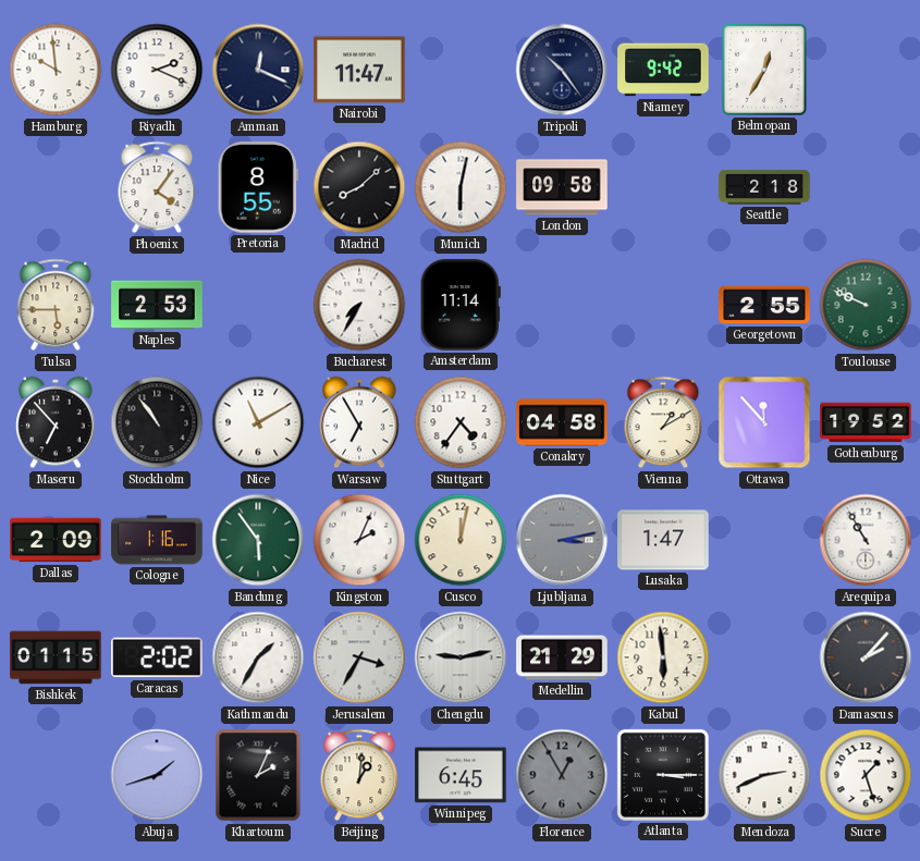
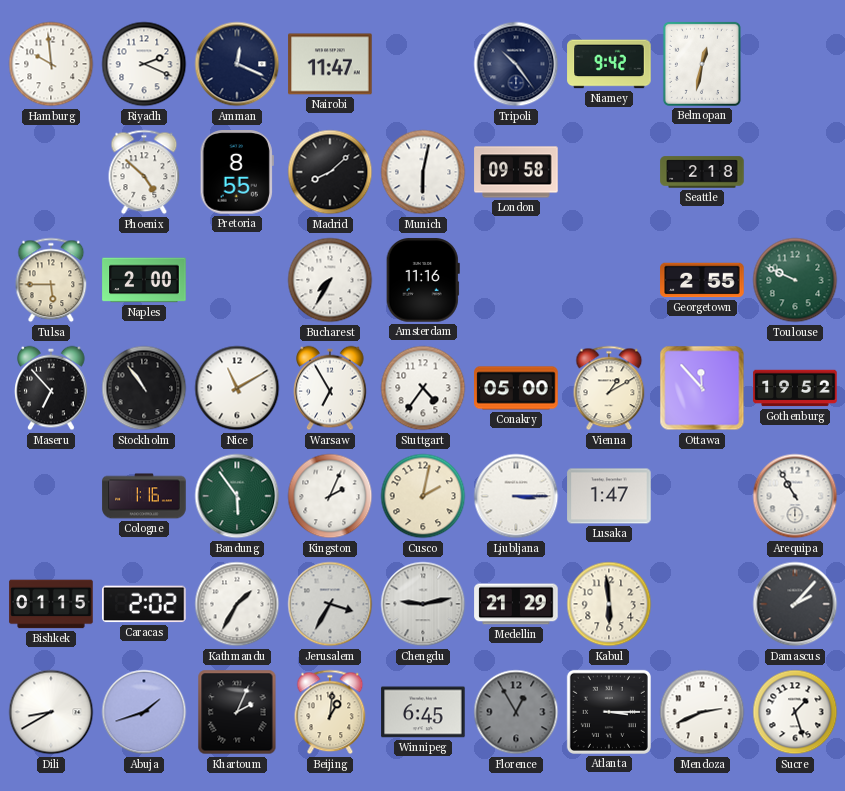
Belmopan: 12:35 -> 12:32
Phoenix: 4:06 -> 4:52
Naples: 2:53 -> 2:00
Amsterdam: 11:14 -> 11:16
Conakry: 04:58 -> 05:00
Dallas: 2:09 -> none
Cusco: 12:02 -> 2:02
Ljubljana: 3:13 -> 3:15
Ljubljana dial: grey -> white
Dili: none -> 8:40
